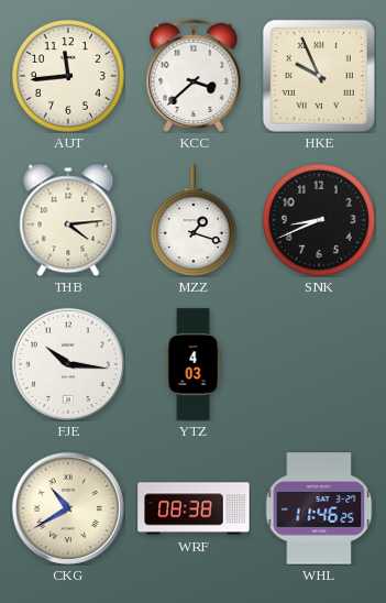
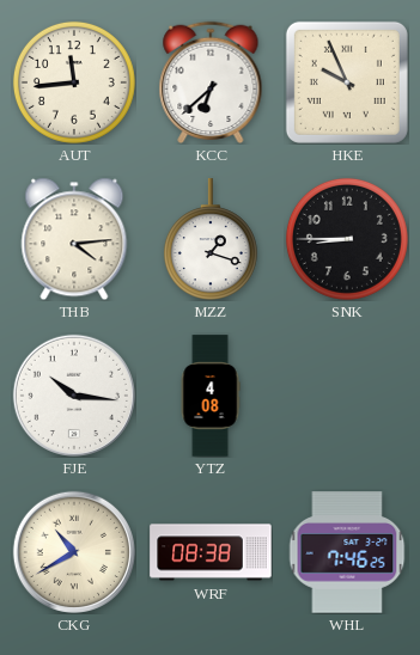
KCC: 3:38 -> 6:38
SNK: 8:41 -> 8:45
YTZ: 4:03 -> 4:08
WHL: 11:46 -> 7:46
